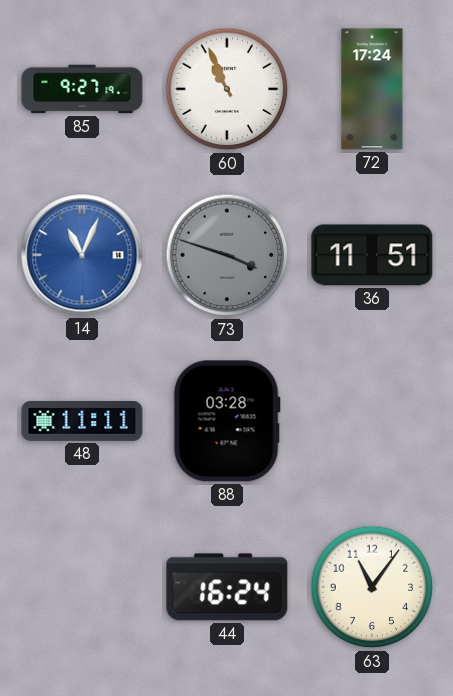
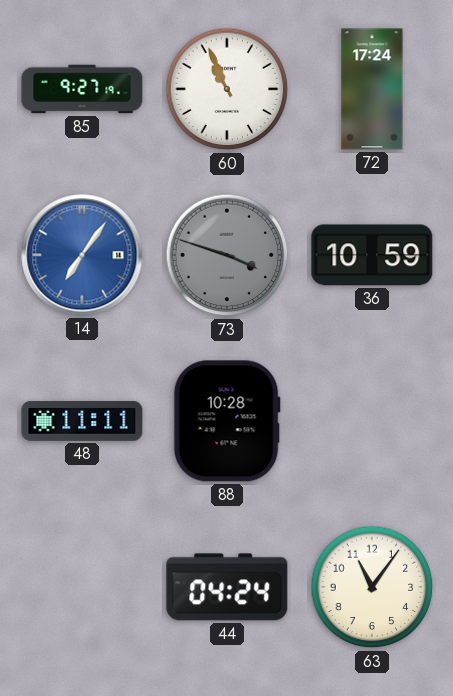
14: 11:04 -> 7:06
36: 11:51 -> 10:59
88: 03:28 -> 10:28
44: 16:24 -> 04:24
